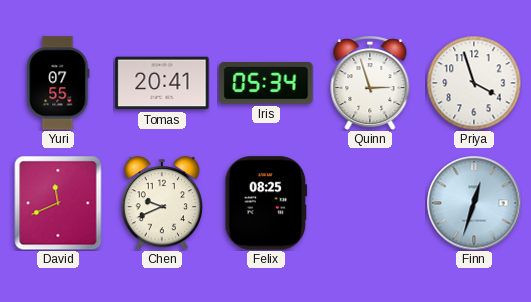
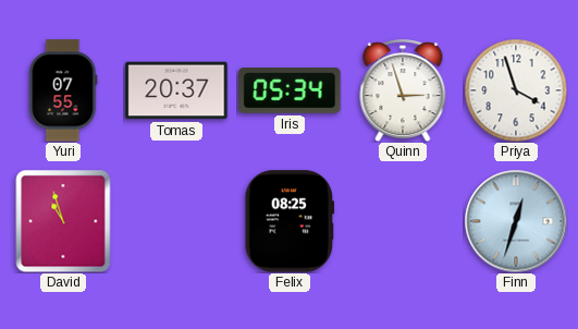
Tomas: 20:41 -> 20:37
David: 11:41 -> 10:57
Chen: 9:41 -> none
